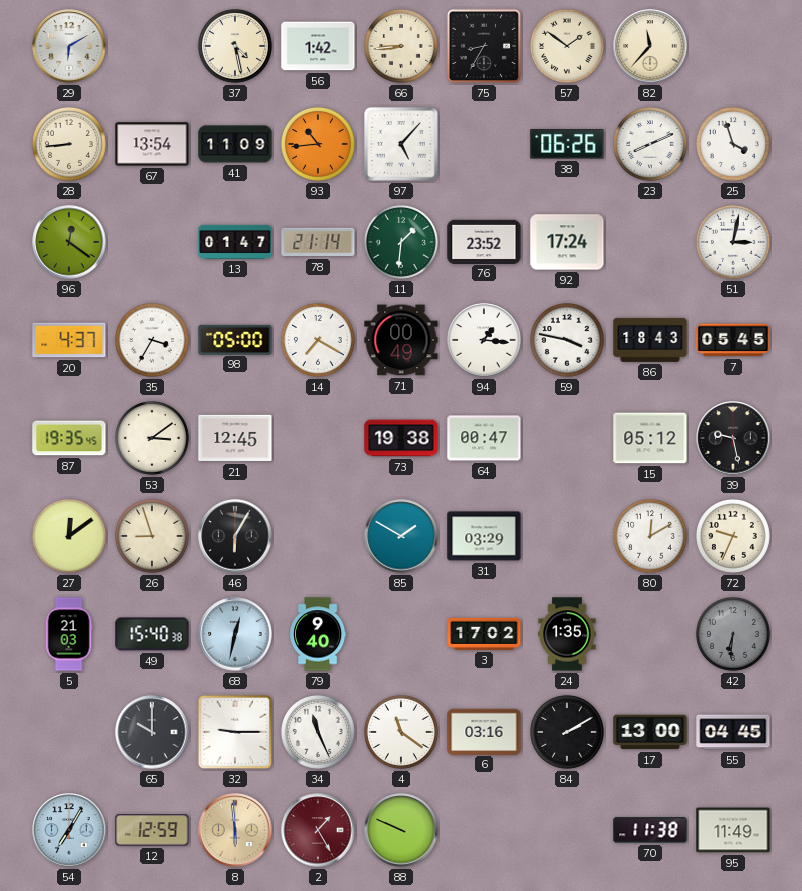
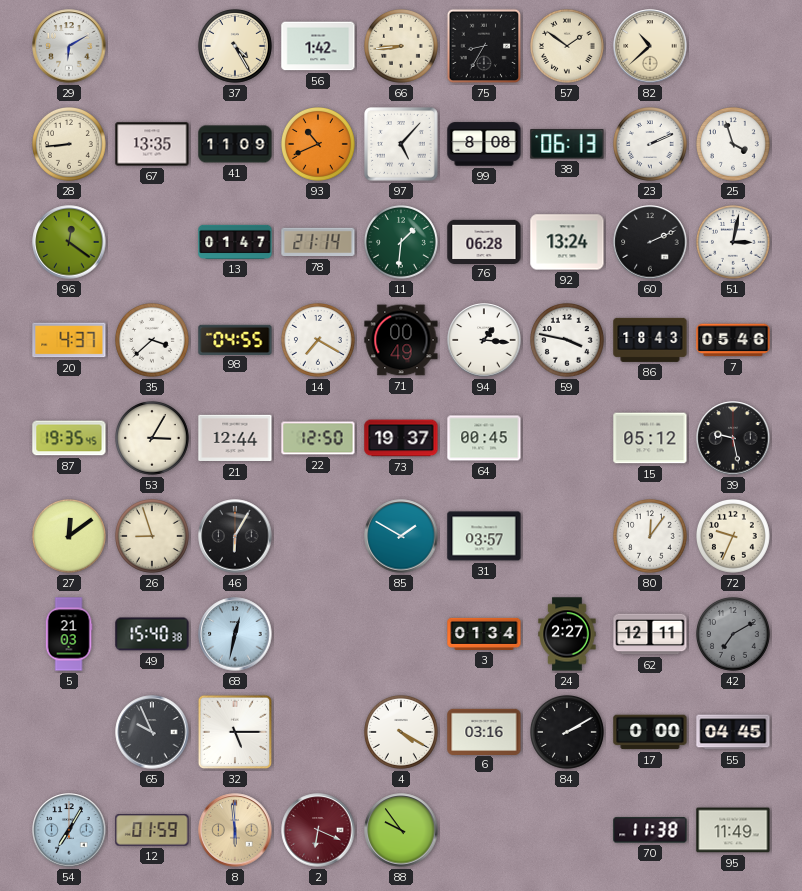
37: 4:28 -> 4:25
82: 11:37 -> 10:38
67: 13:54 -> 13:35
93: 10:44 -> 10:41
99: none -> 8:08
38: 06:26 -> 06:13
23: 8:11 -> 2:11
76: 23:52 -> 06:28
92: 17:24 -> 13:24
60: none -> 2:11
35: 3:35 -> 3:38
98: 05:00 -> 04:55
7: 05:45 -> 05:46
53: 3:09 -> 3:05
21: 12:45 -> 12:44
22: none -> 12:50
73: 19:38 -> 19:37
64: 00:47 -> 00:45
31: 03:29 -> 03:57
80: 12:10 -> 12:06
79: 9:40 -> none
3: 17:02 -> 01:34
24: 1:35 -> 2:27
62: none -> 12:11
42: 6:31 -> 7:10
65: 10:00 -> 9:56
32: 9:15 -> 5:15
34: 11:26 -> none
4: 11:21 -> 4:20
17: 13:00 -> 0:00
12: 12:59 -> 01:59
2: 1:25 -> 6:19
88: 9:49 -> 9:54
